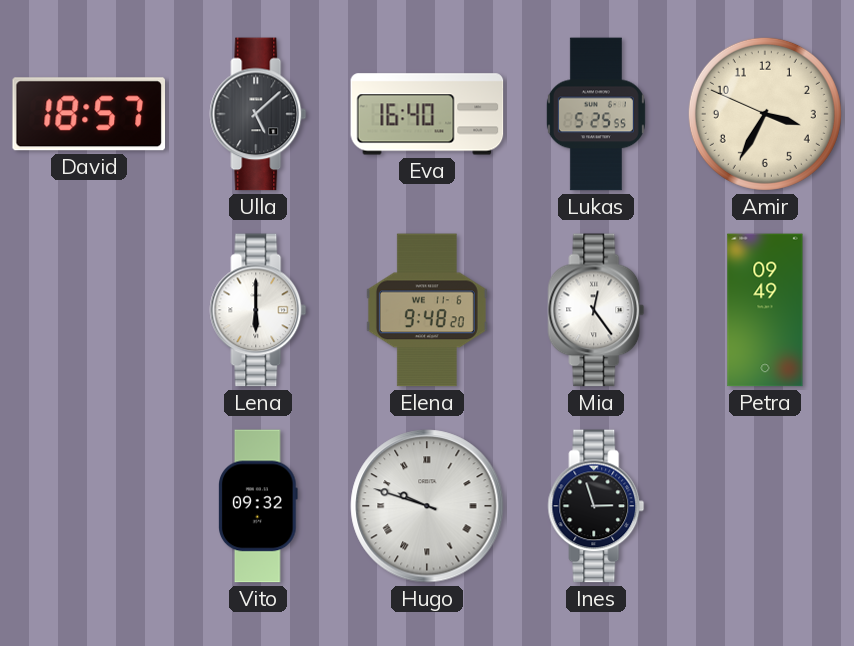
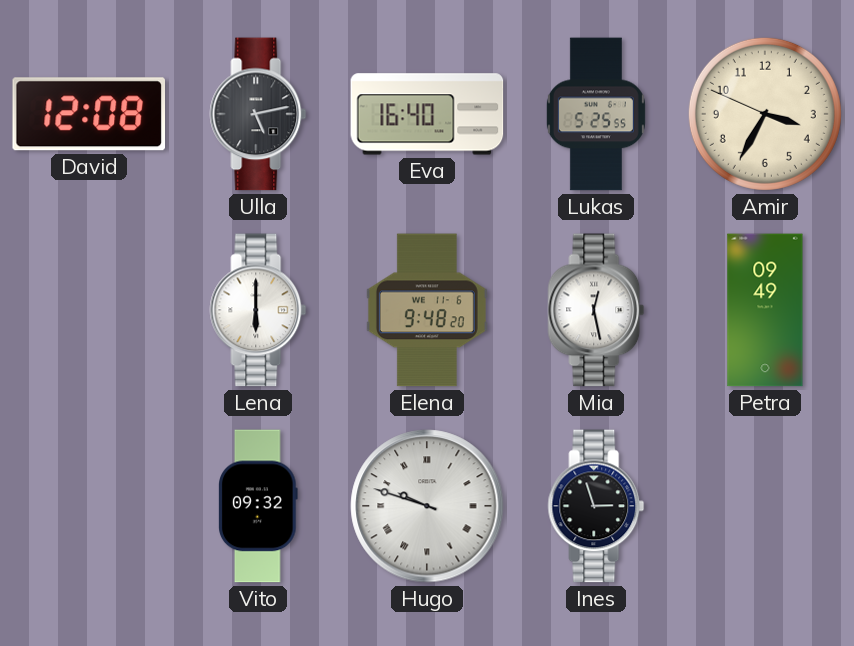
David: 18:57 -> 12:08
Ulla: 5:08 -> 5:13
Mia: 12:24 -> 12:28
